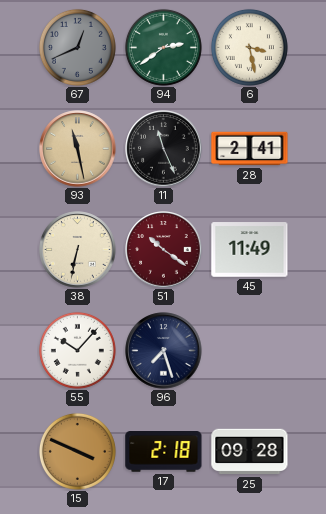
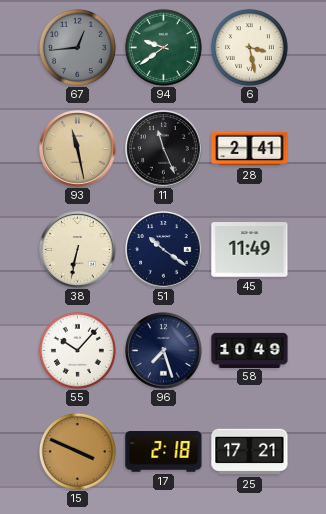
67: 12:41 -> 12:44
94: 2:39 -> 9:39
51 dial: burgundy -> navy
58: none -> 10:49
25: 09:28 -> 17:21
